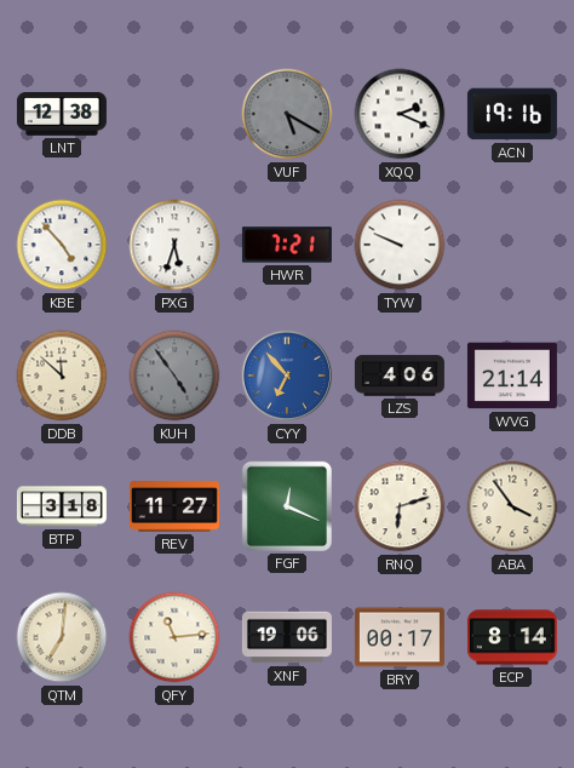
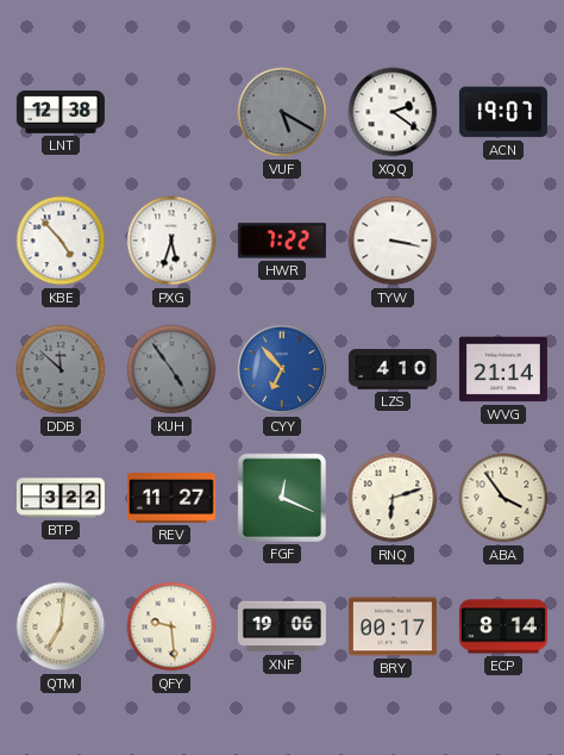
XQQ: 2:19 -> 2:21
ACN: 19:16 -> 19:07
HWR: 7:21 -> 7:22
TYW: 9:49 -> 3:17
DDB dial: cream -> grey
LZS: 4:06 -> 4:10
BTP: 3:18 -> 3:22
QFY: 11:14 -> 9:29
